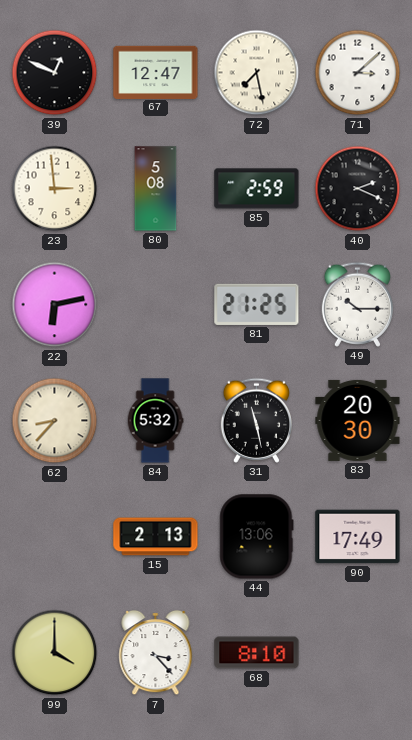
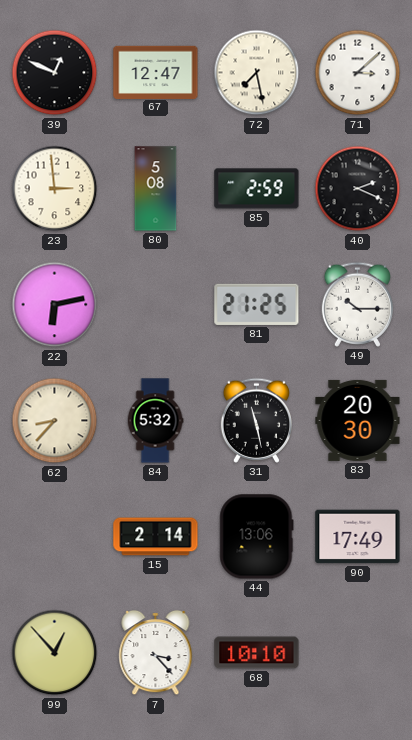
15: 2:13 -> 2:14
99: 4:00 -> 12:53
68: 8:10 -> 10:10
